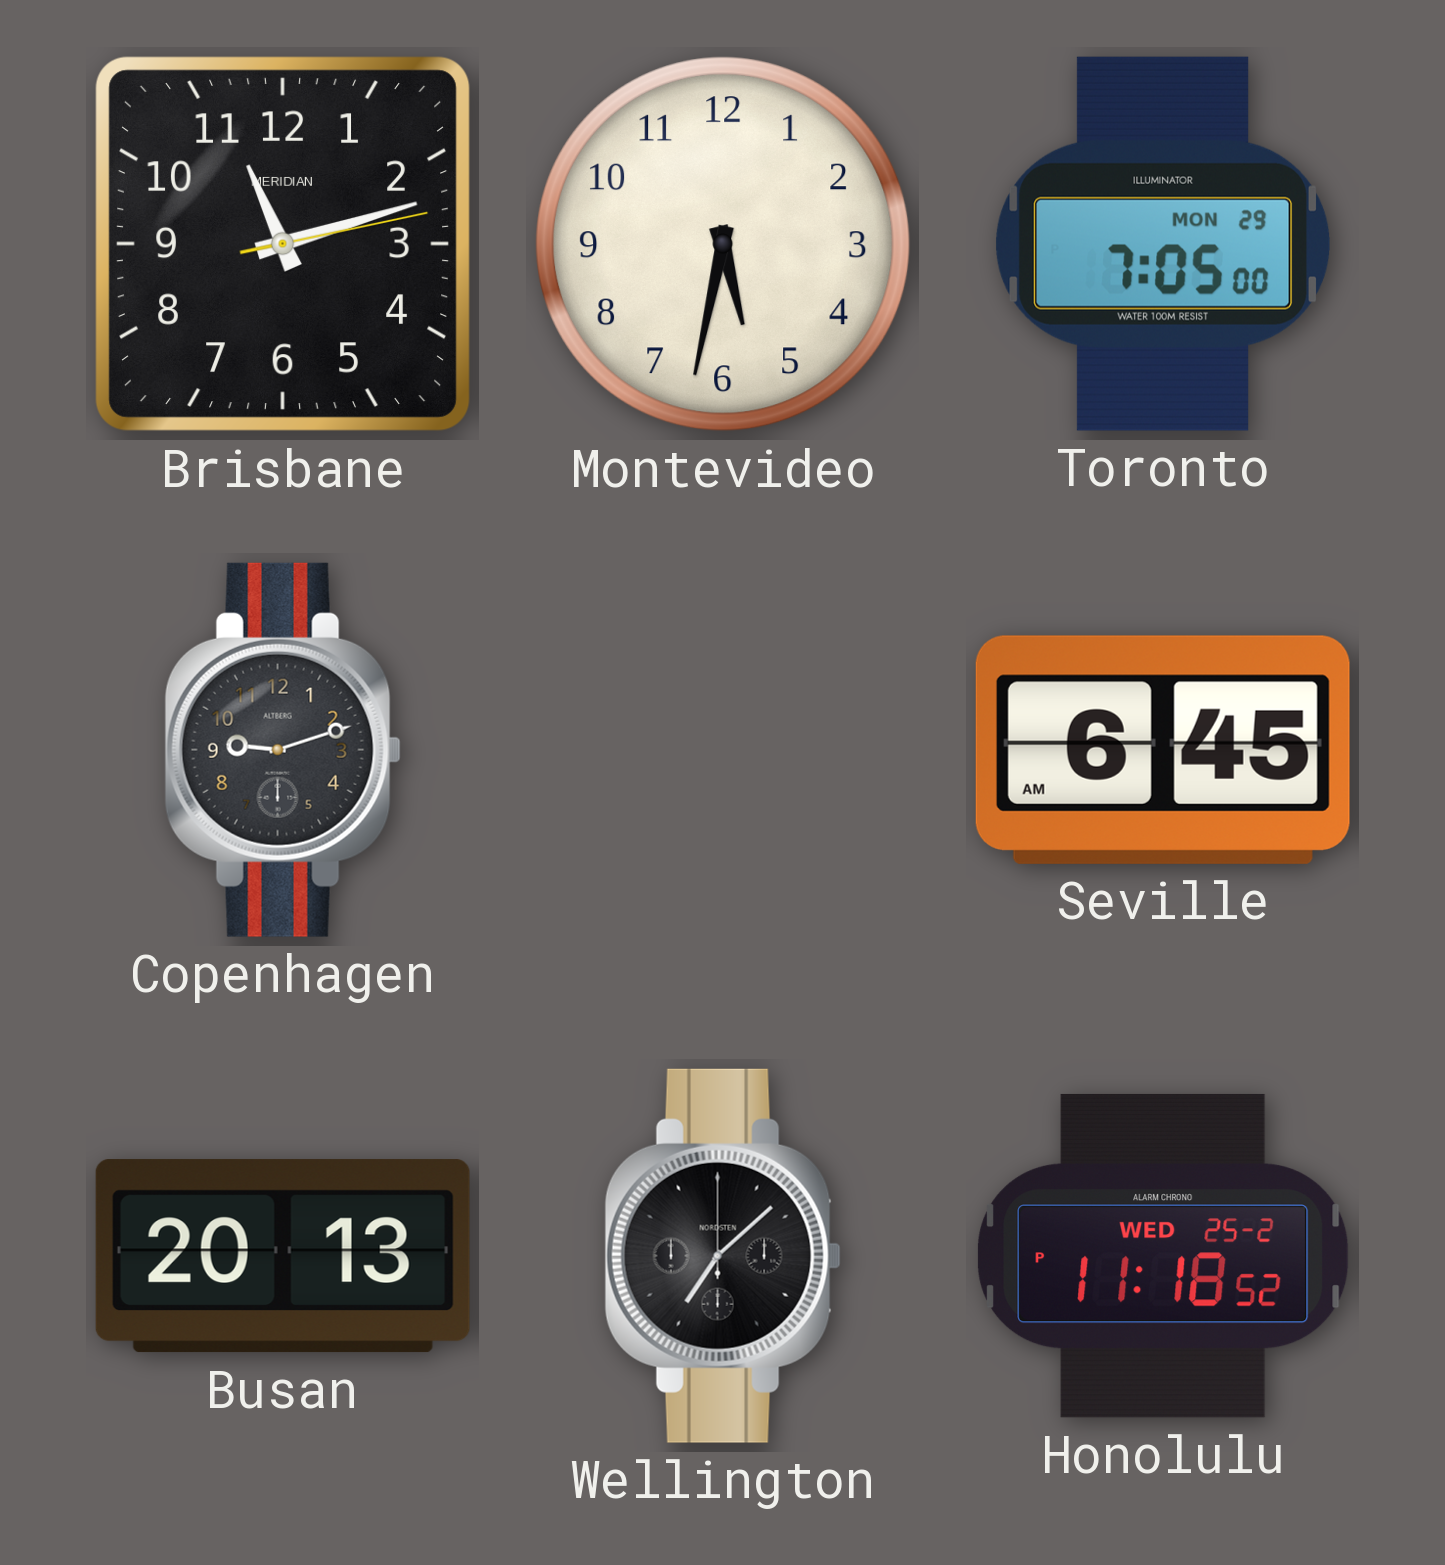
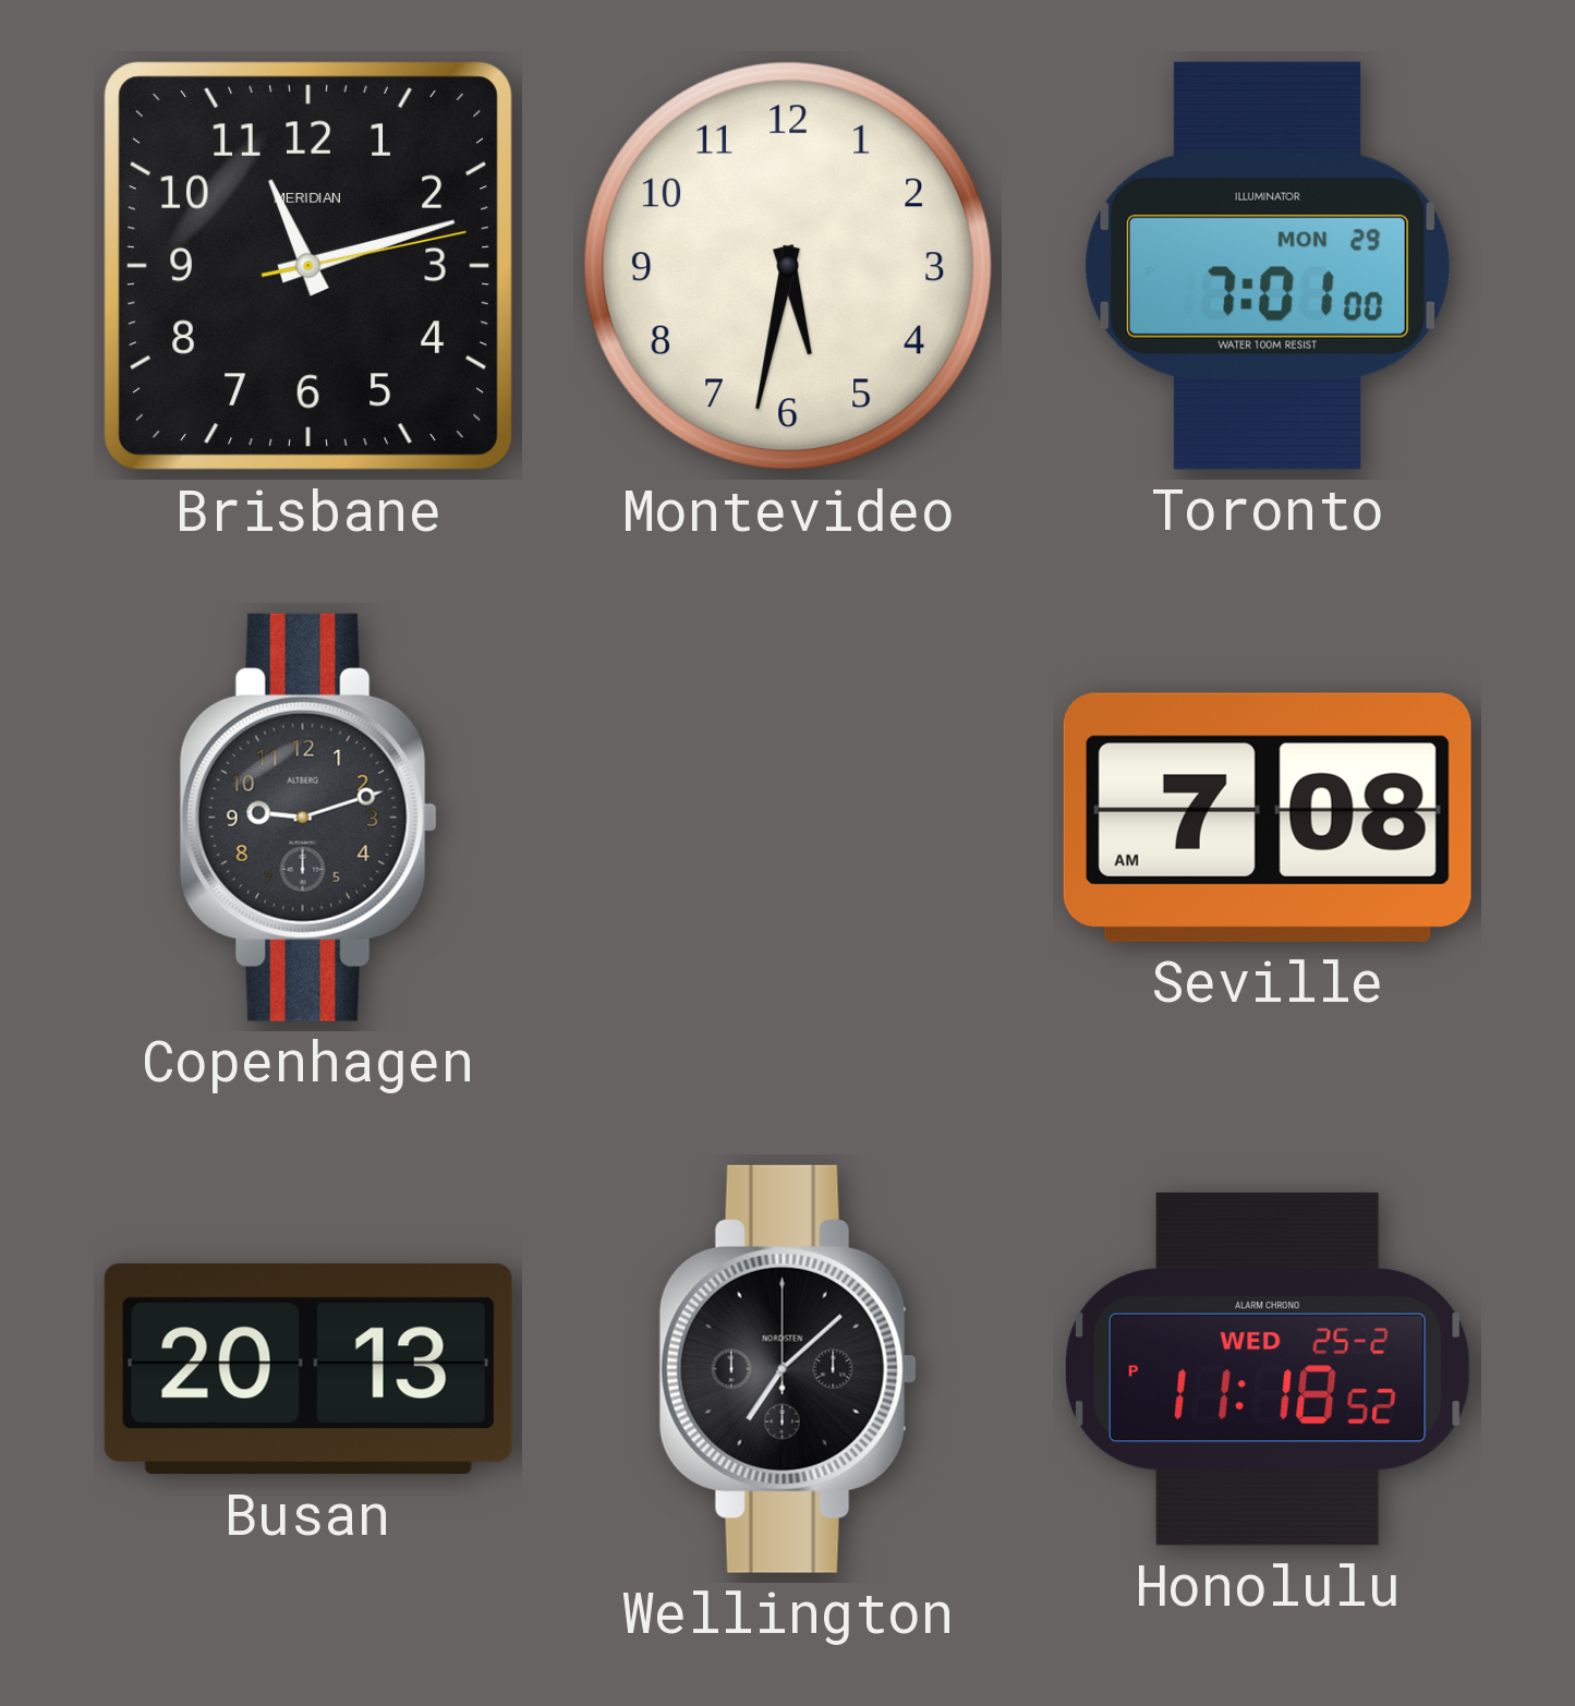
Toronto: 7:05 -> 7:01
Seville: 6:45 -> 7:08
